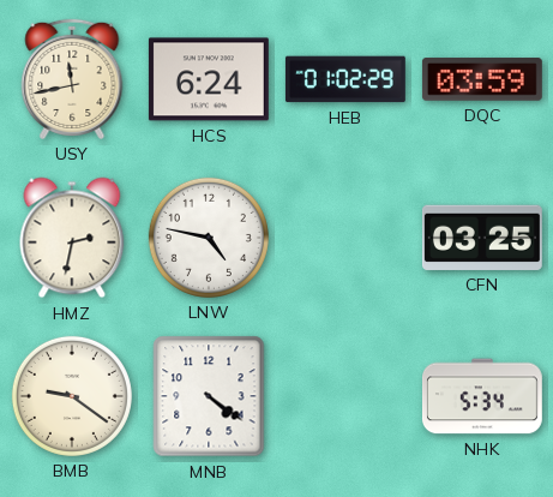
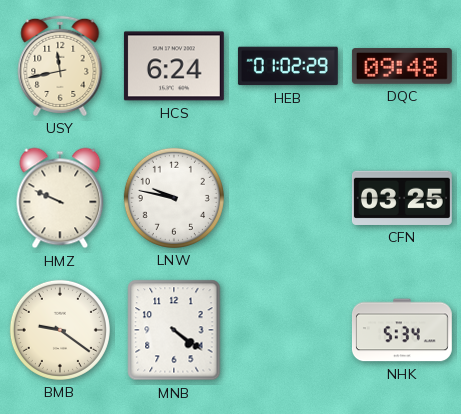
DQC: 03:59 -> 09:48
HMZ: 2:32 -> 9:49
LNW: 4:47 -> 9:47
